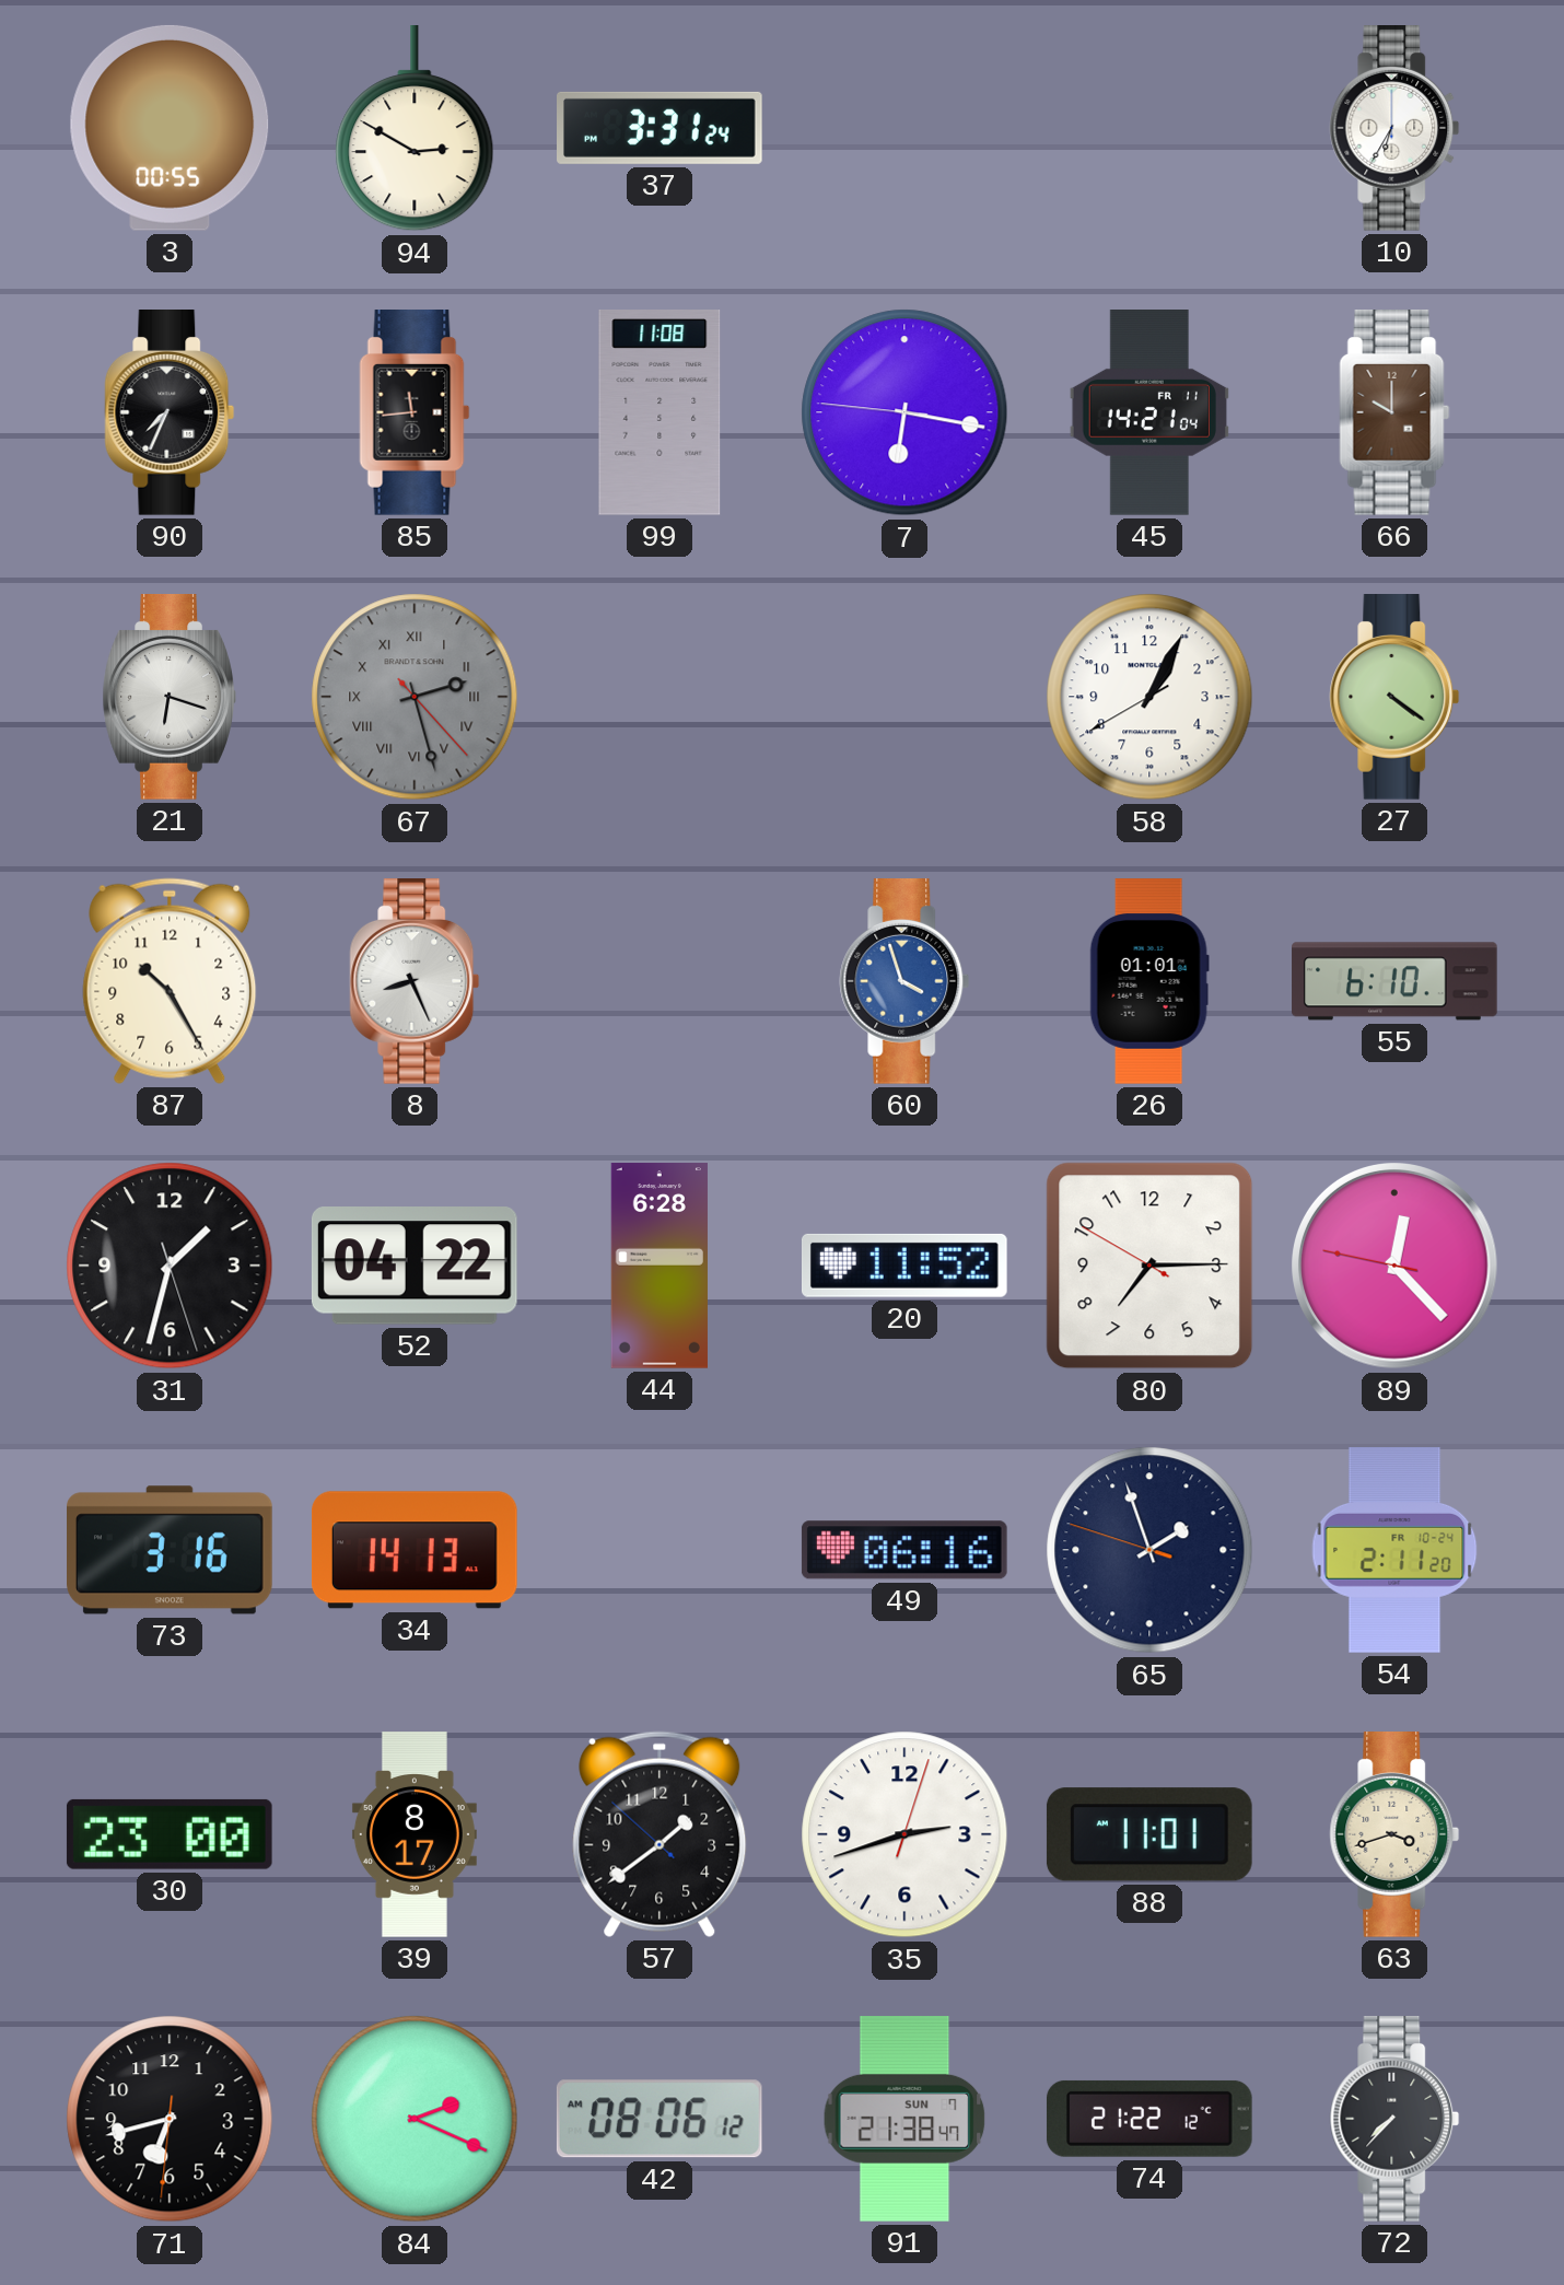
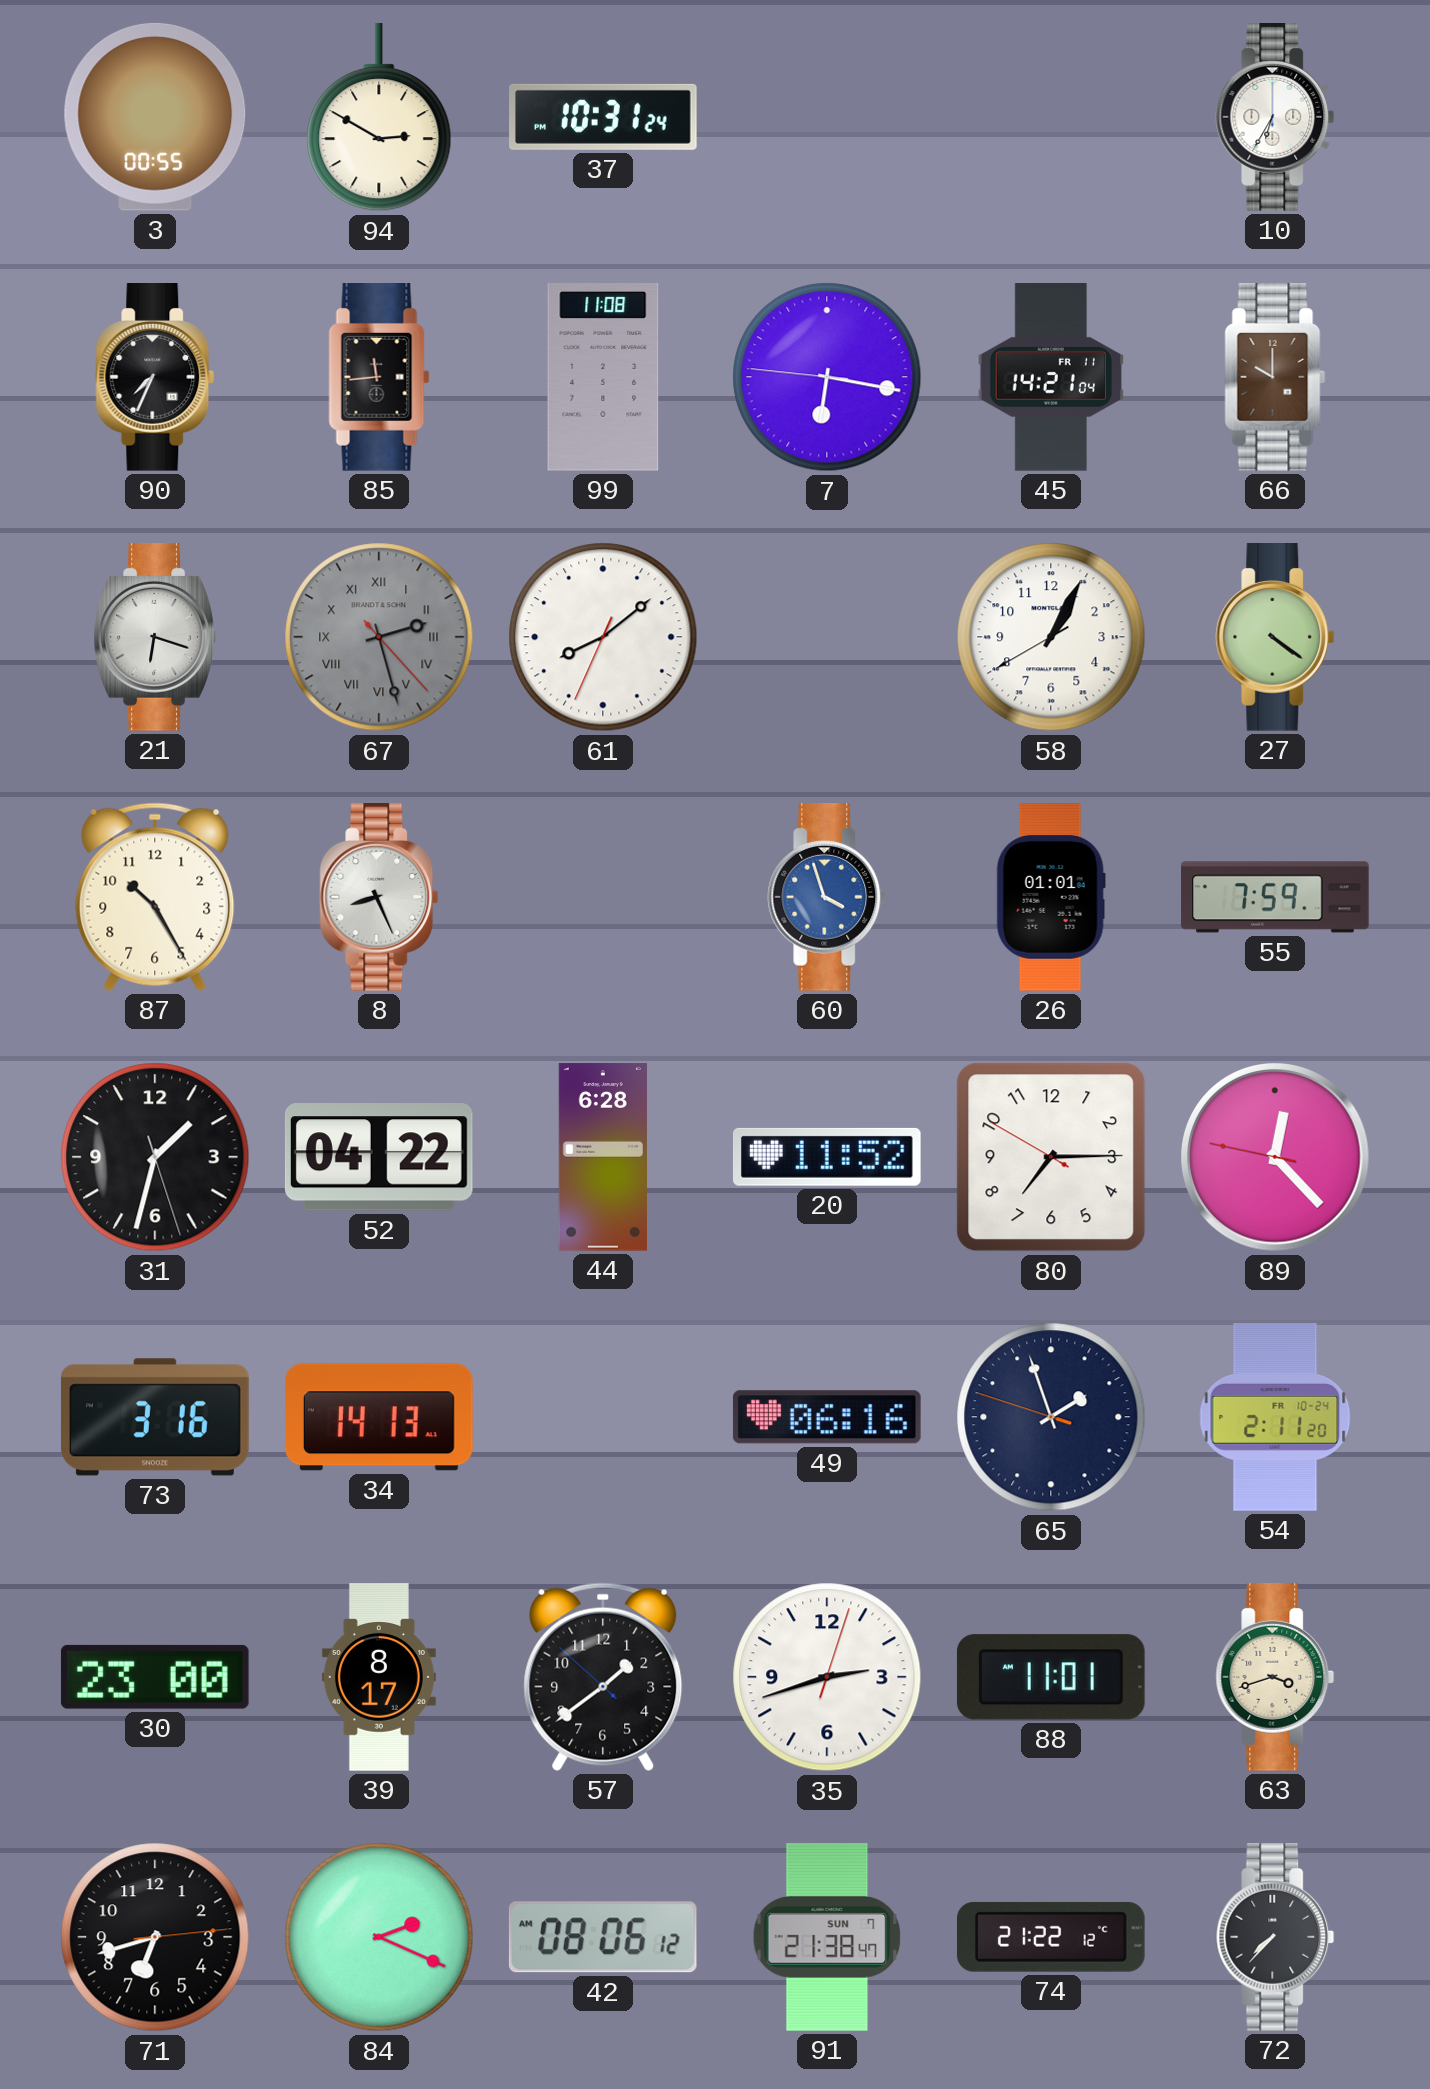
37: 3:31 -> 10:31
61: none -> 8:08
55: 6:10 -> 7:59
71: 6:42:31 -> 6:42:14
